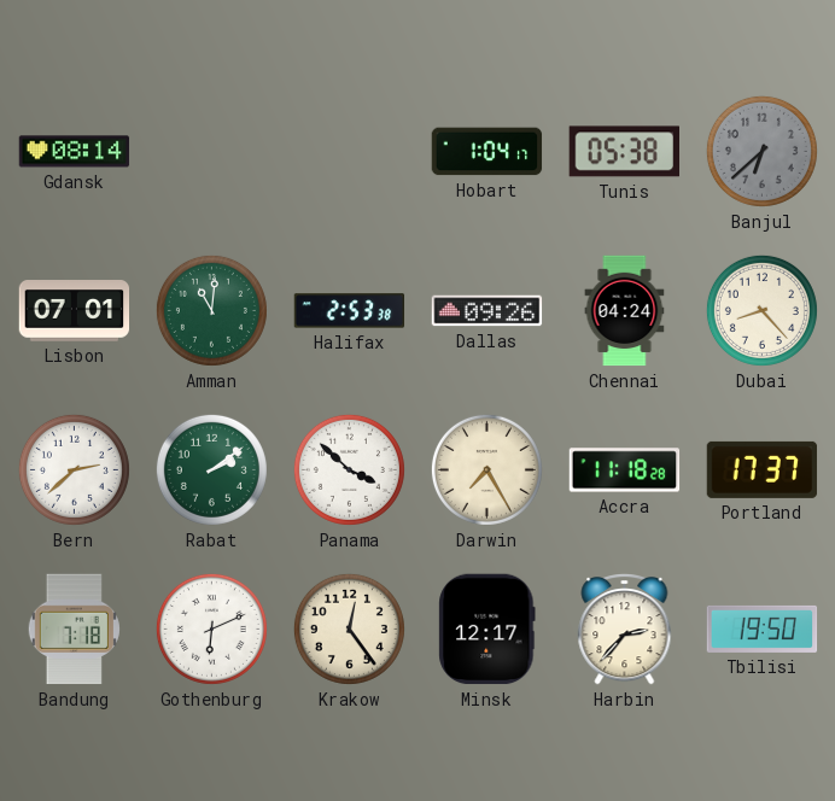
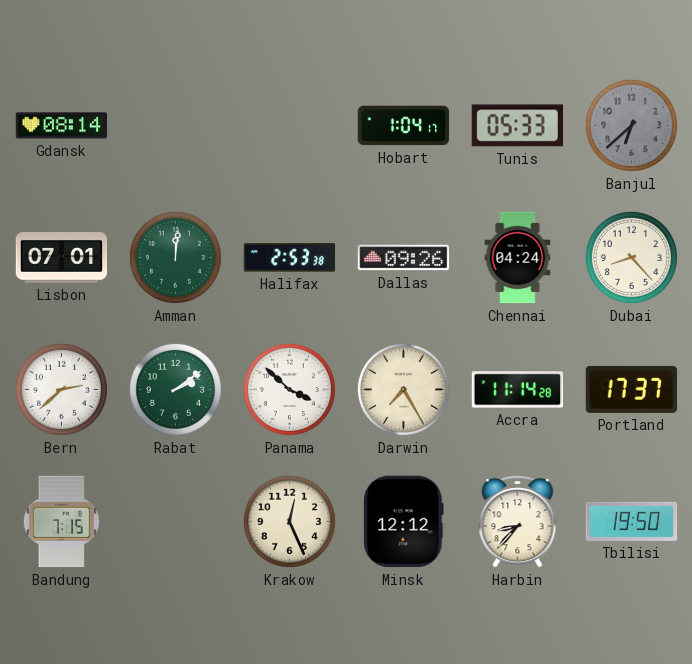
Tunis: 05:38 -> 05:33
Amman: 11:01 -> 12:01
Accra: 11:18 -> 11:14
Bandung: 7:18 -> 7:15
Gothenburg: 6:11 -> none
Krakow: 12:24 -> 12:26
Minsk: 12:17 -> 12:12
Harbin: 2:37 -> 8:37
